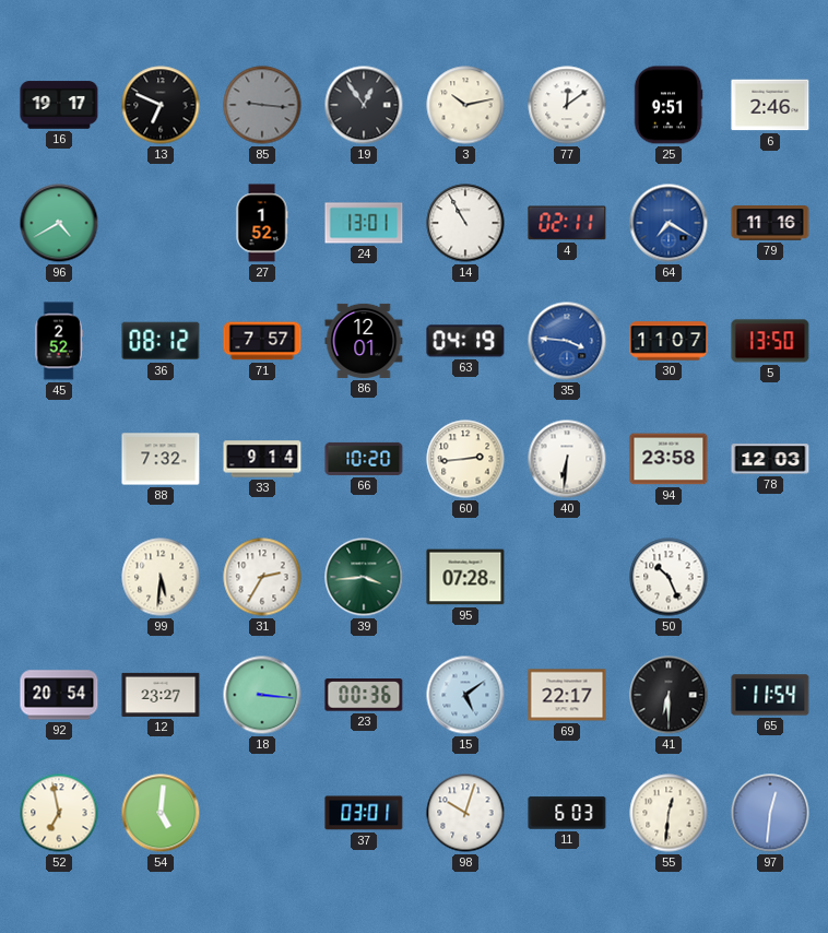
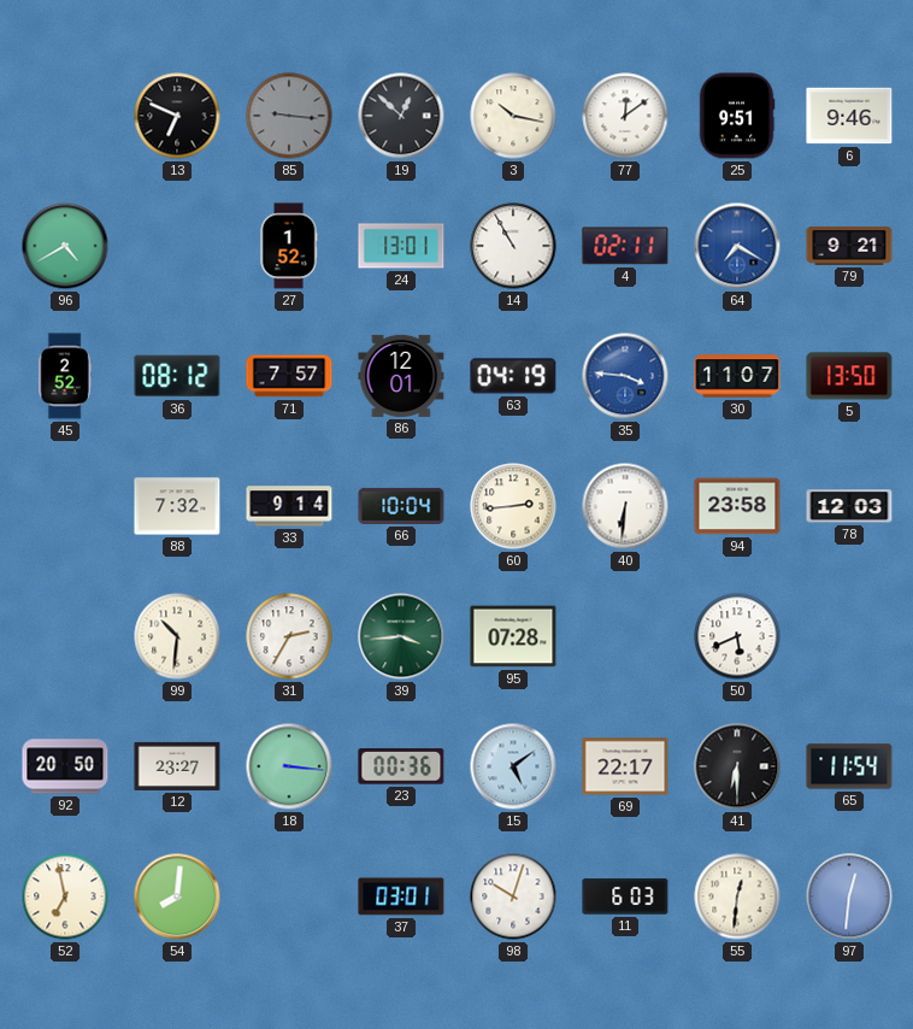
16: 19:17 -> none
19: 12:54 -> 12:52
3: 10:13 -> 10:17
6: 2:46 -> 9:46
79: 11:16 -> 9:21
66: 10:20 -> 10:04
99: 5:31 -> 10:31
50: 10:26 -> 5:41
92: 20:54 -> 20:50
54: 5:01 -> 8:01
